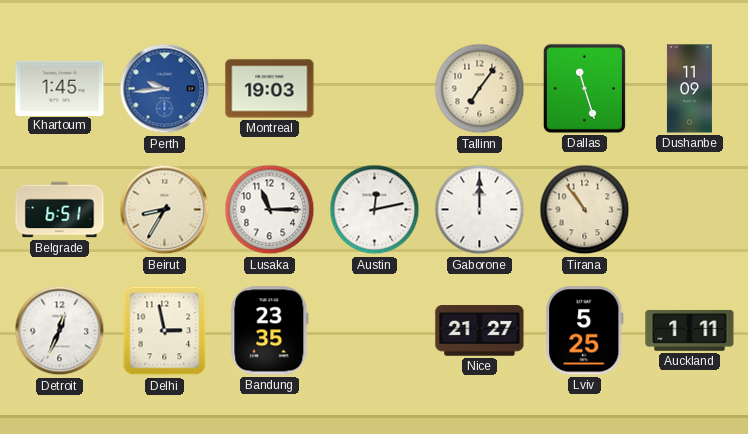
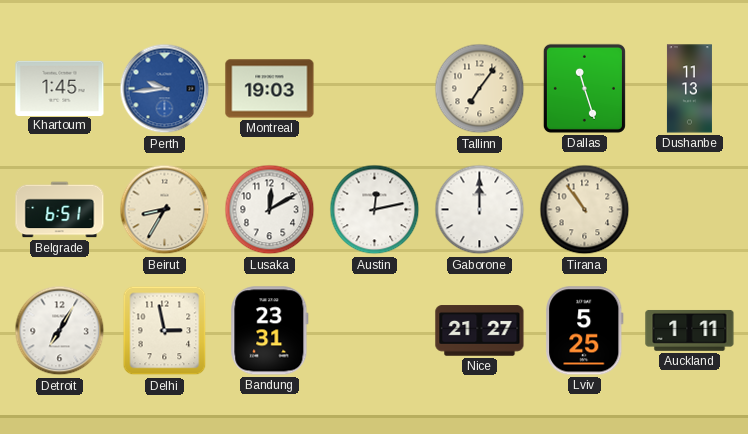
Dushanbe: 11:09 -> 11:13
Lusaka: 11:15 -> 12:10
Detroit: 12:34 -> 7:05
Bandung: 23:35 -> 23:31
